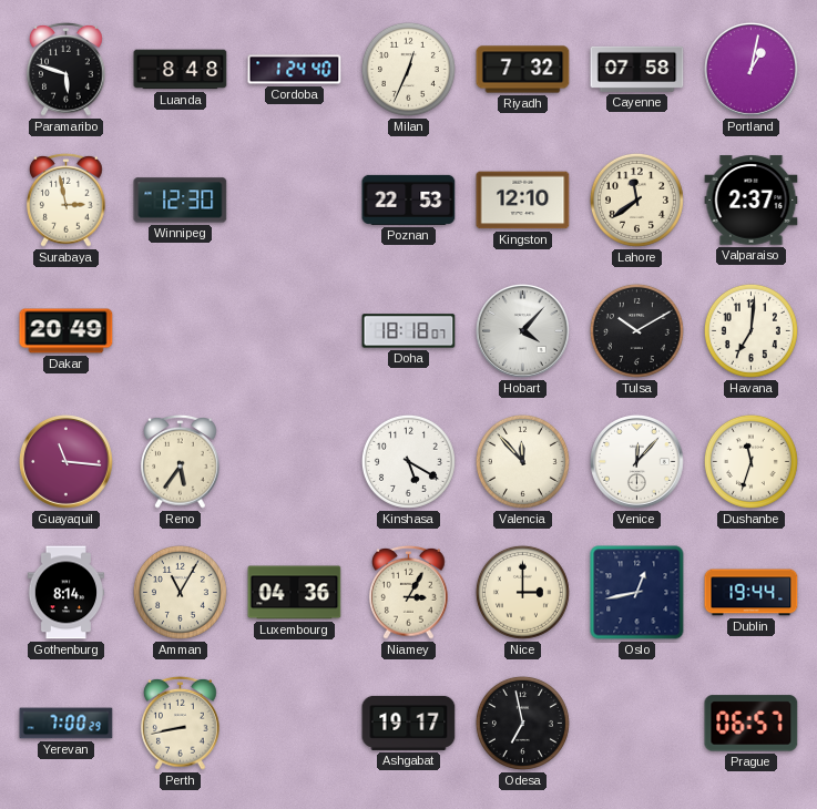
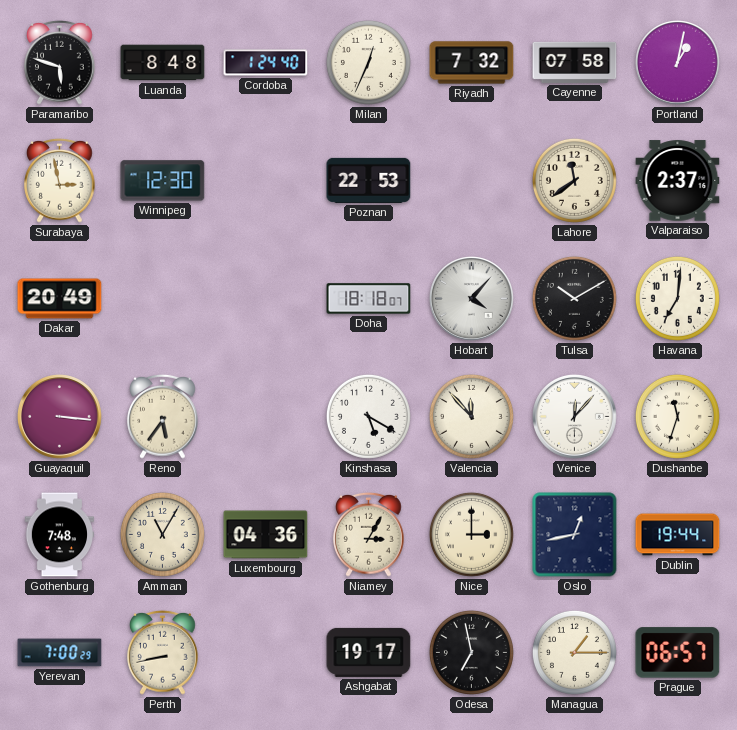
Kingston: 12:10 -> none
Guayaquil: 11:16 -> 3:16
Gothenburg: 8:14 -> 7:48
Managua: none -> 1:15
